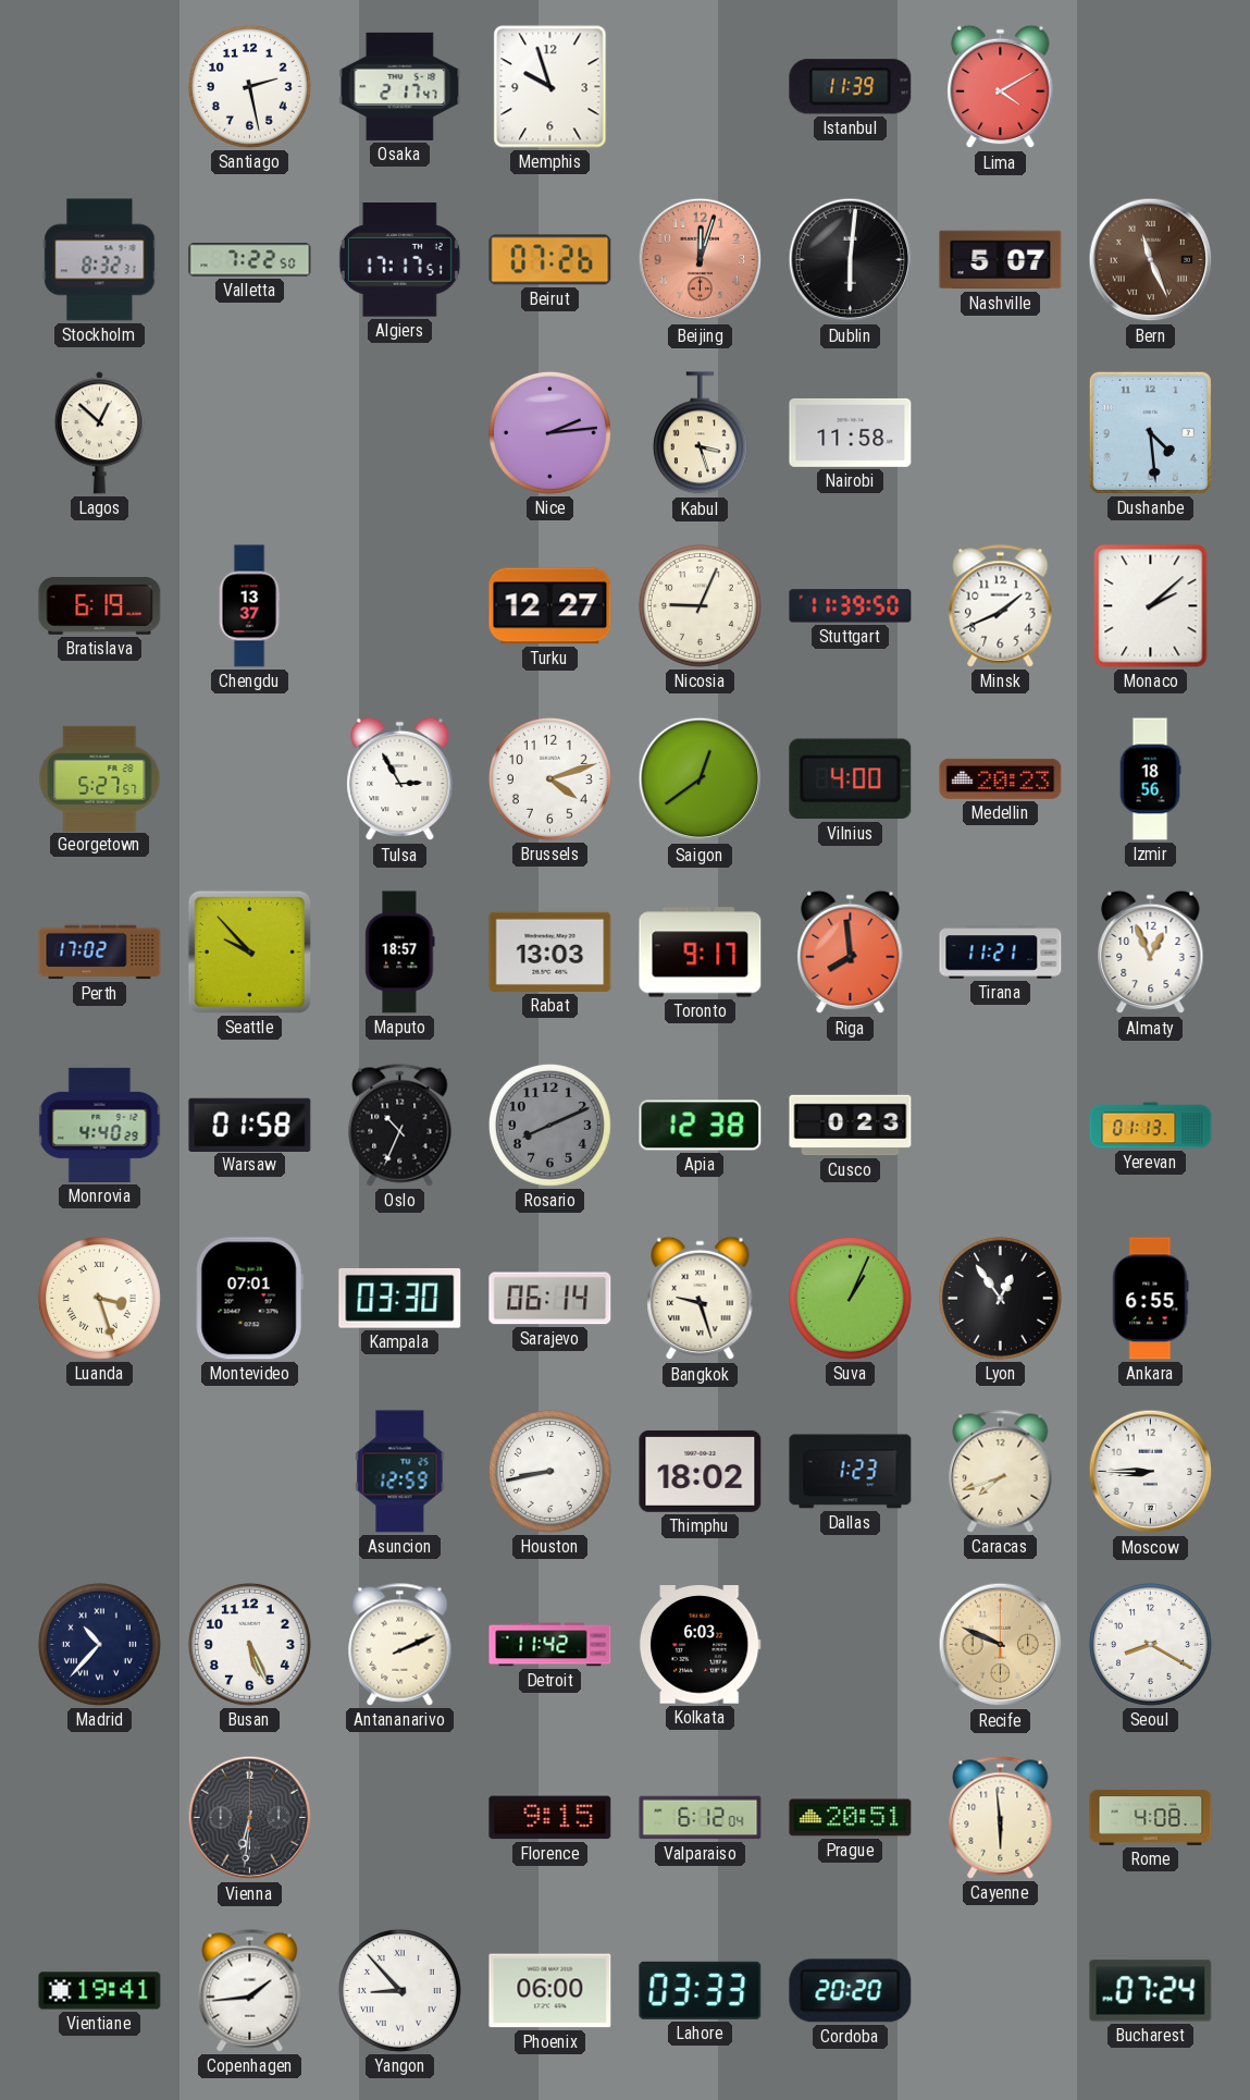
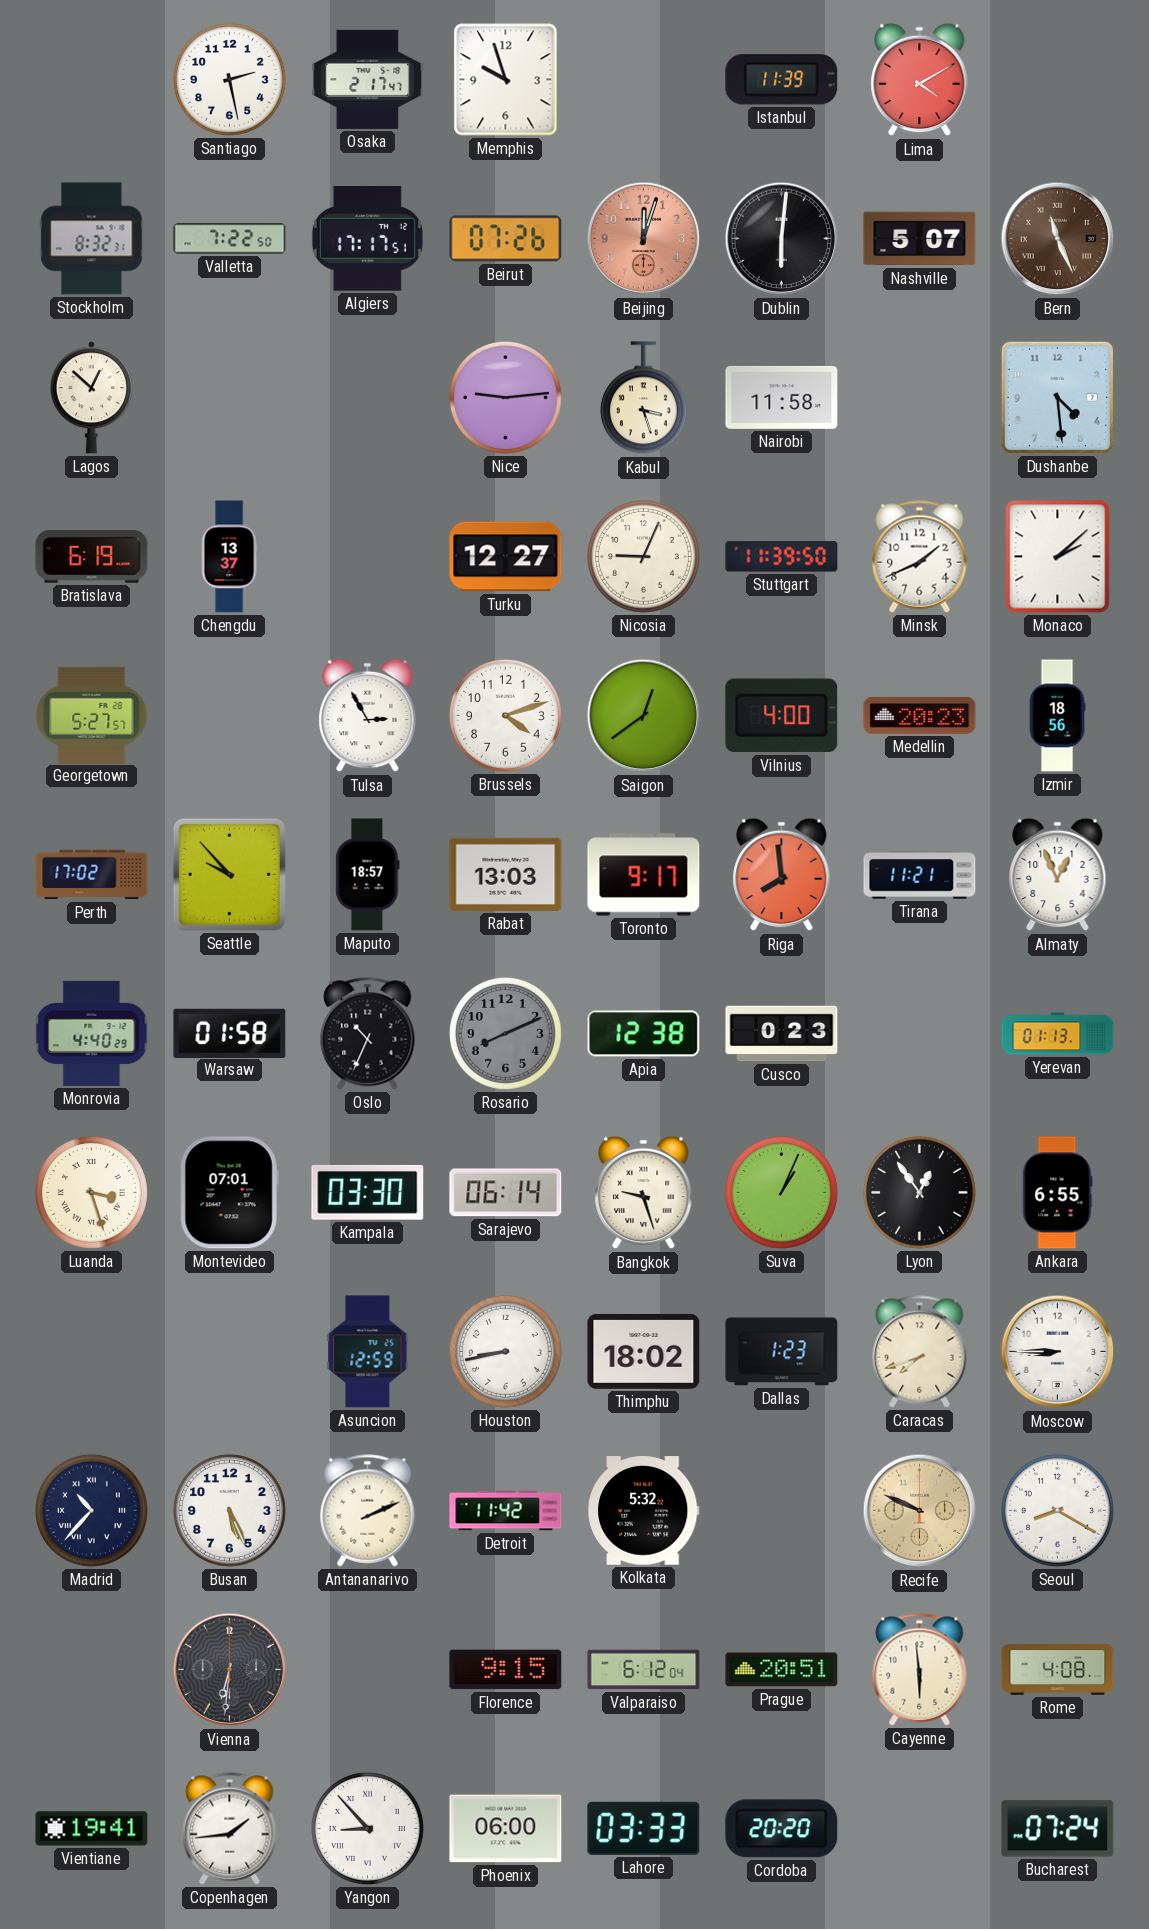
Nice: 2:14 -> 9:14
Kolkata: 6:03 -> 5:32
